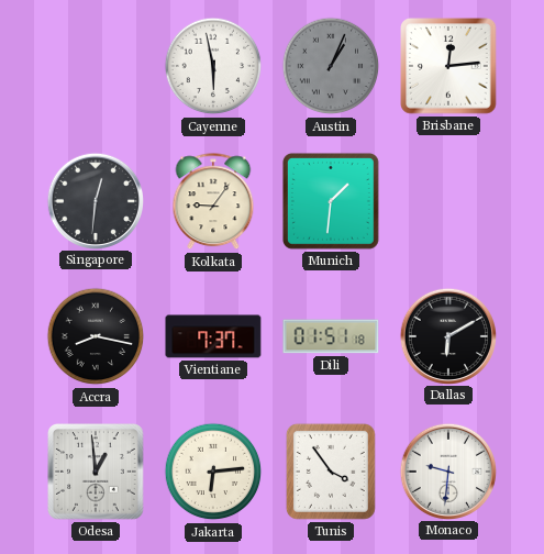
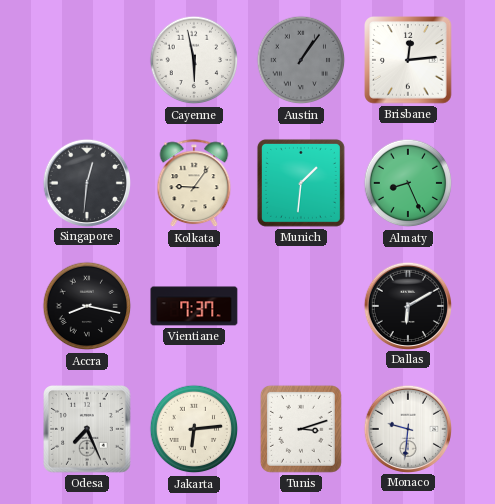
Austin: 1:04 -> 1:06
Almaty: none -> 8:26
Dili: 01:51 -> none
Odesa: 12:59 -> 7:26
Tunis: 3:54 -> 3:12
